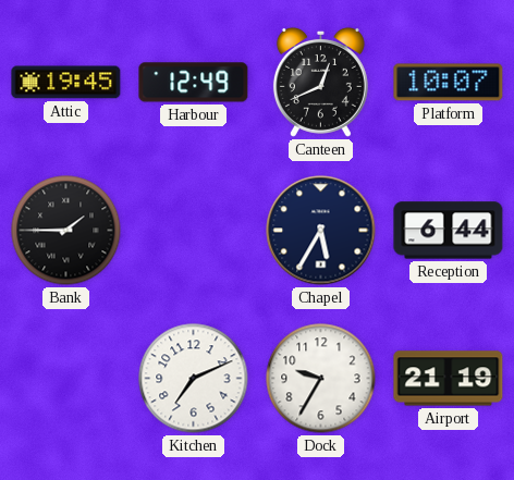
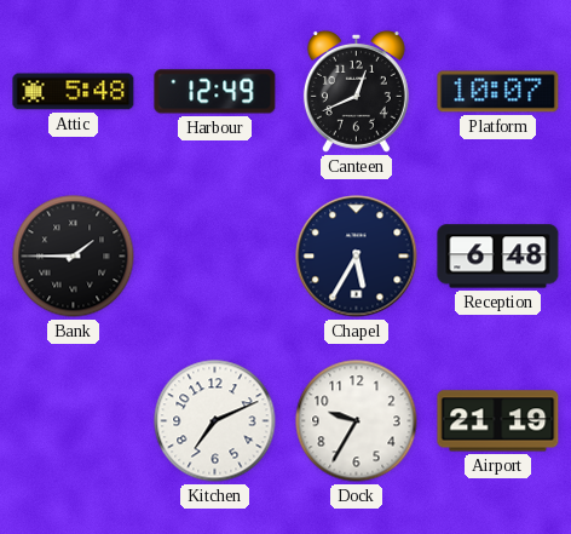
Attic: 19:45 -> 5:48
Reception: 6:44 -> 6:48
